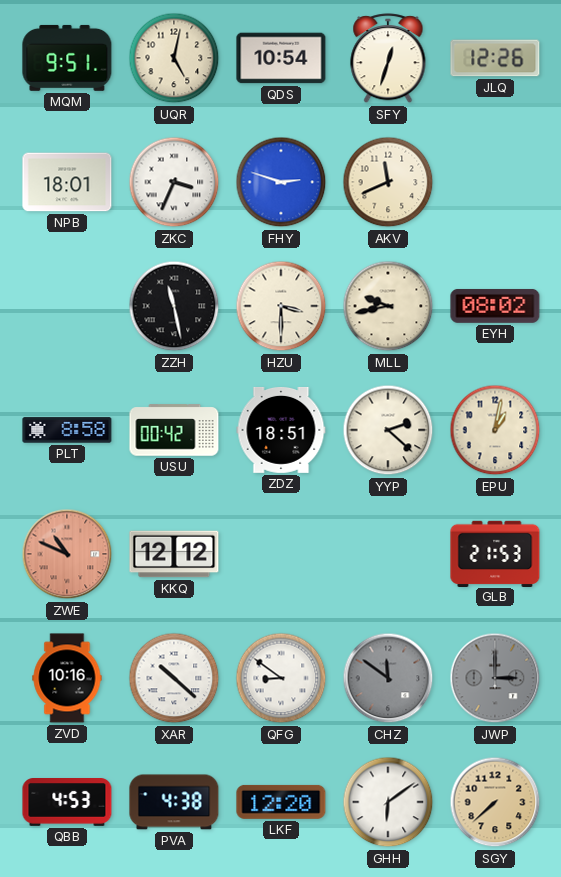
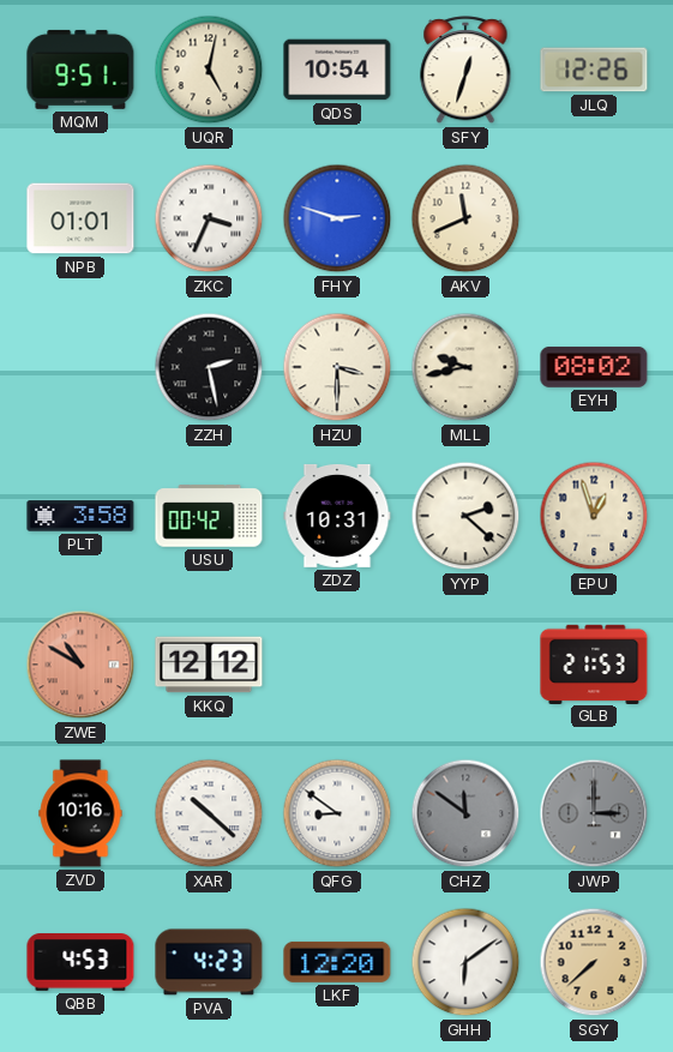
NPB: 18:01 -> 01:01
ZZH: 11:28 -> 2:28
PLT: 8:58 -> 3:58
ZDZ: 18:51 -> 10:31
EPU: 1:02 -> 12:57
ZWE: 10:49 -> 10:50
PVA: 4:38 -> 4:23
